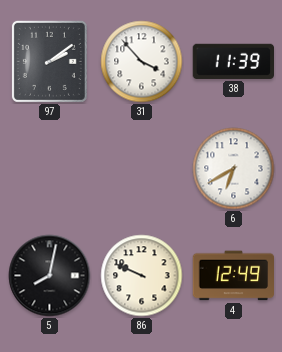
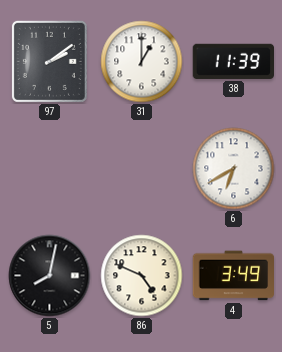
31: 3:53 -> 1:00
86: 9:49 -> 4:49
4: 12:49 -> 3:49
